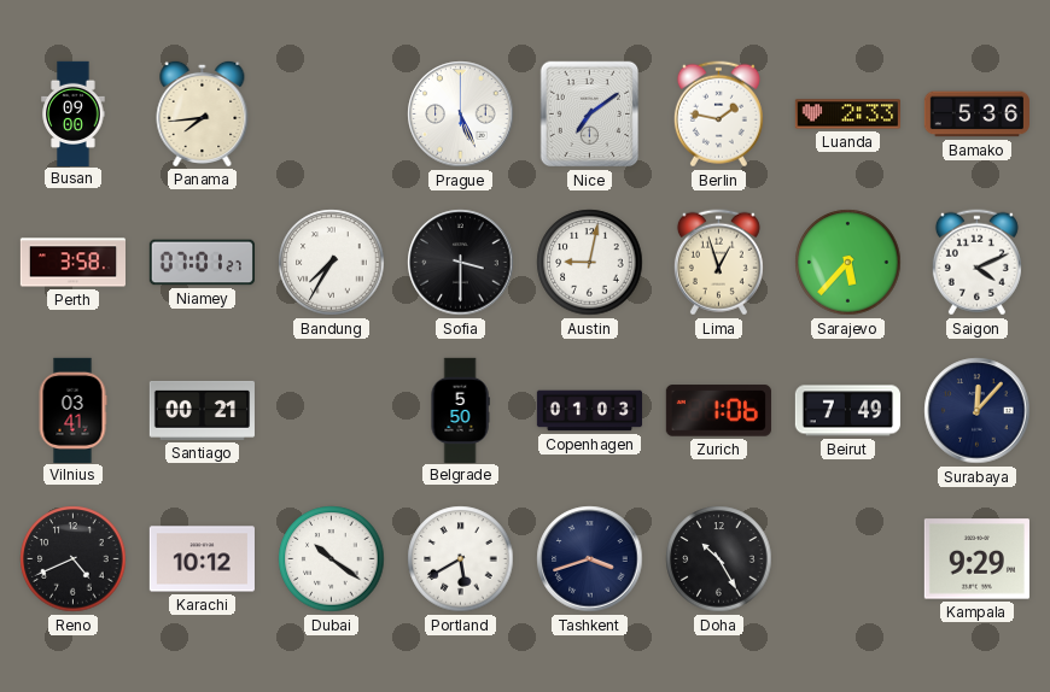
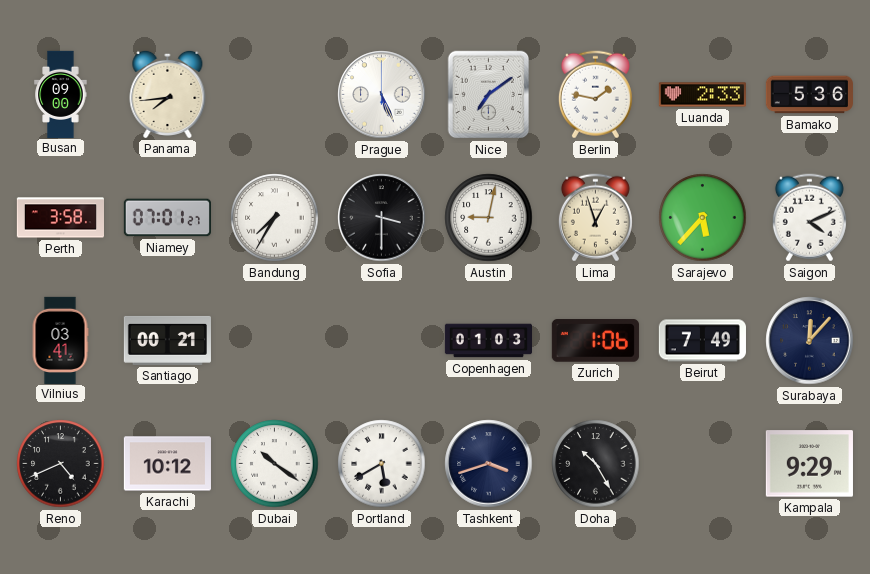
Belgrade: 5:50 -> none
